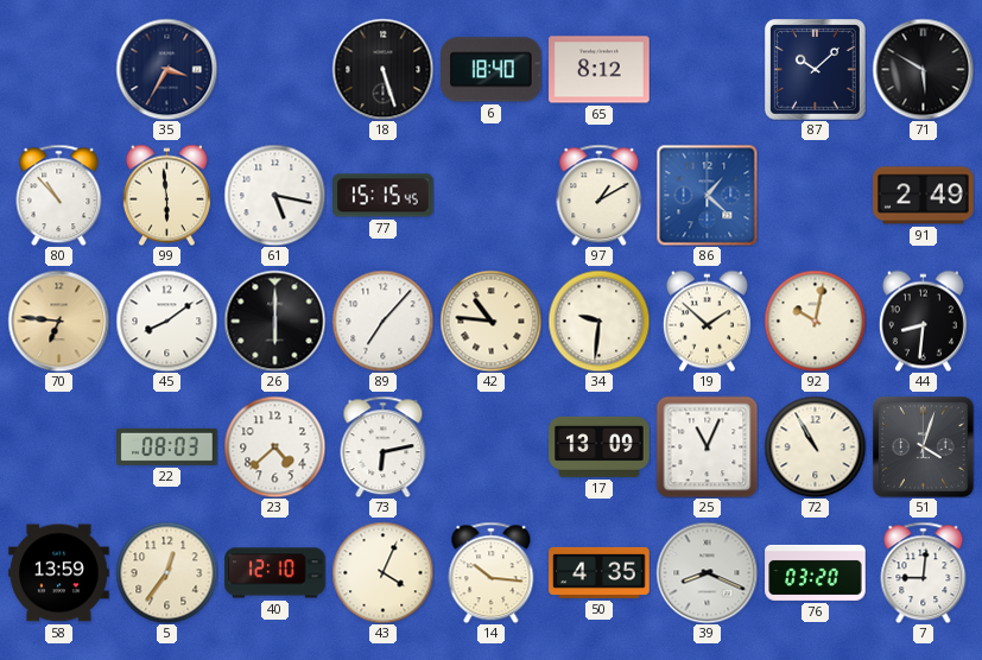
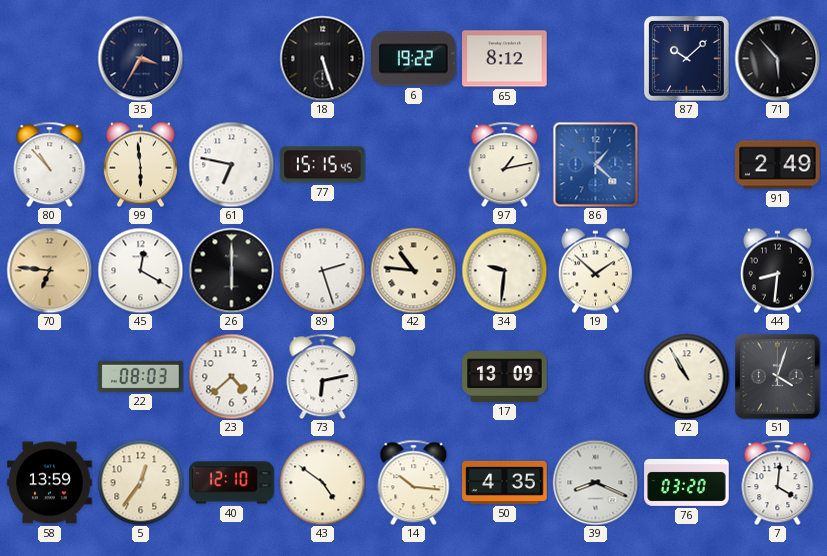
6: 18:40 -> 19:22
71: 5:50 -> 5:53
61: 5:17 -> 6:47
97: 1:10 -> 1:13
45: 8:09 -> 12:20
89: 7:07 -> 2:27
92: 10:02 -> none
25: 11:04 -> none
43: 4:04 -> 4:51
7: 9:01 -> 4:01
